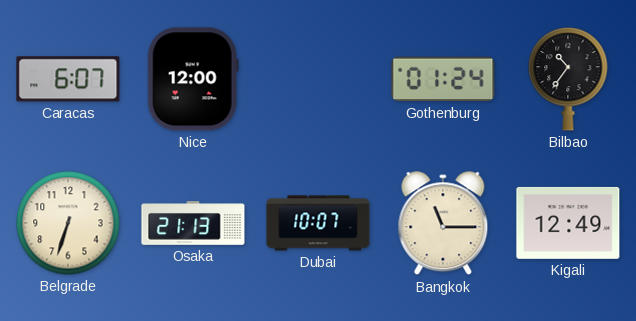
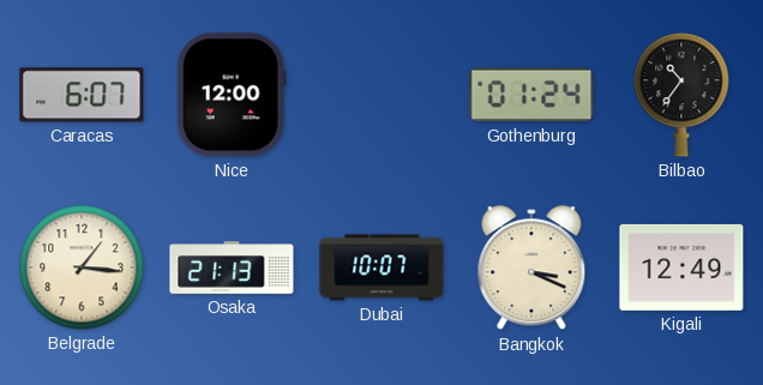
Belgrade: 6:33 -> 1:16
Bangkok: 11:15 -> 3:19
